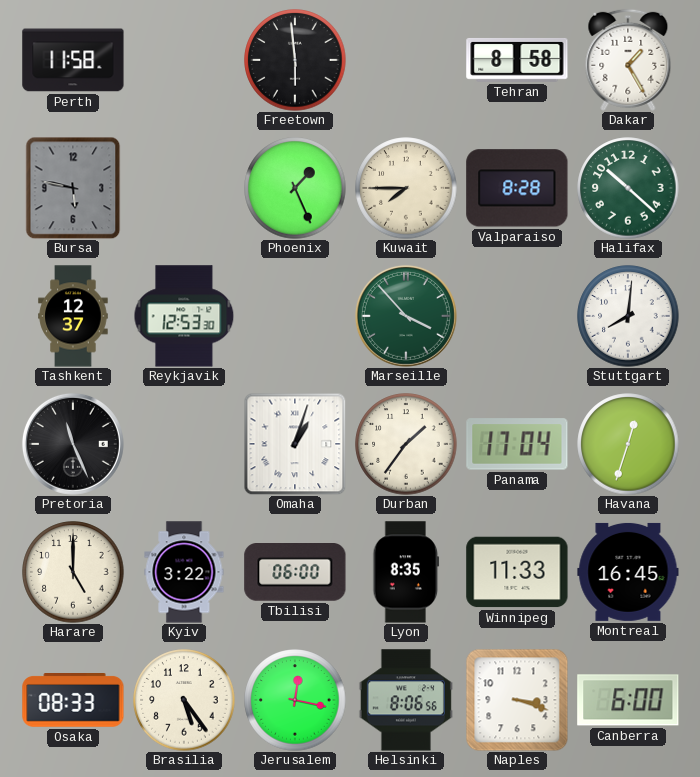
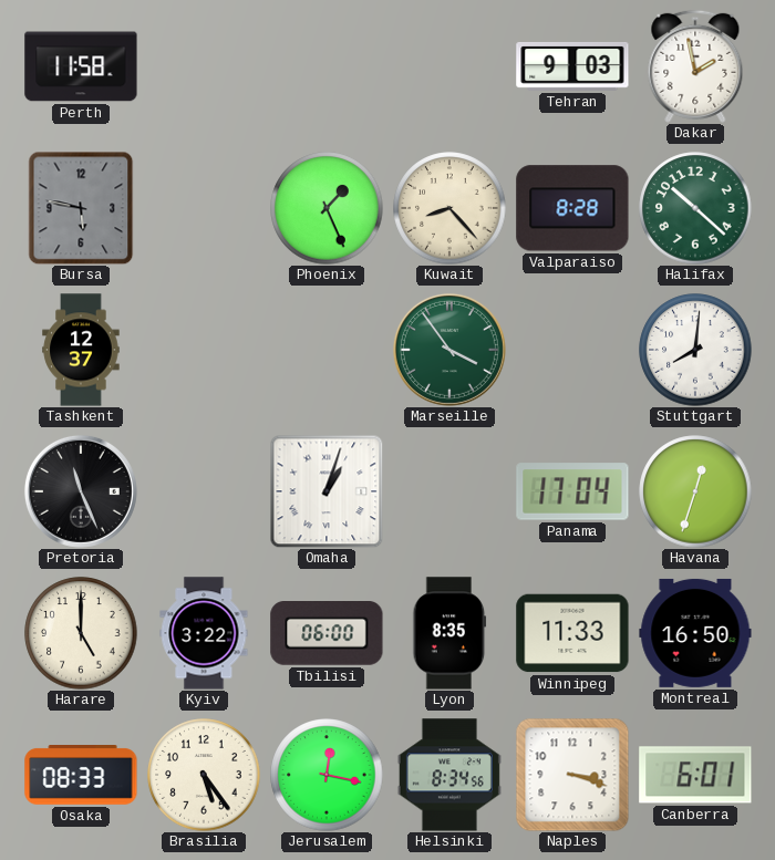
Freetown: 5:59 -> none
Tehran: 8:58 -> 9:03
Dakar: 1:25 -> 1:58
Kuwait: 7:45 -> 8:23
Reykjavik: 12:53 -> none
Marseille: 3:53 -> 3:54
Durban: 1:36 -> none
Montreal: 16:45 -> 16:50
Helsinki: 8:06 -> 8:34
Canberra: 6:00 -> 6:01
